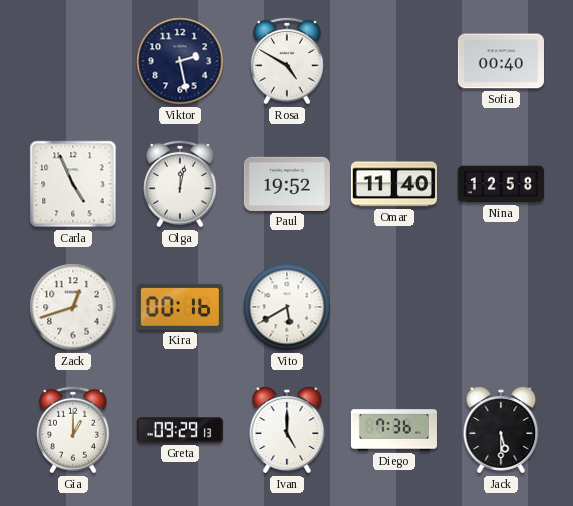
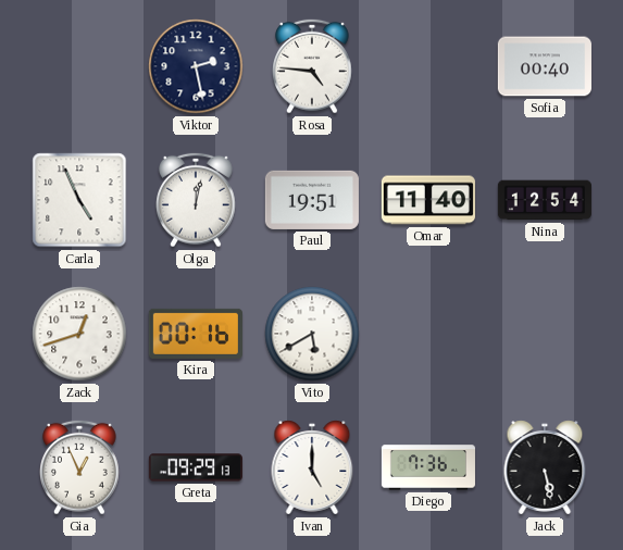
Rosa: 4:50 -> 4:46
Paul: 19:52 -> 19:51
Nina: 12:58 -> 12:54
Gia: 1:00 -> 12:56
Jack: 5:30 -> 5:28
